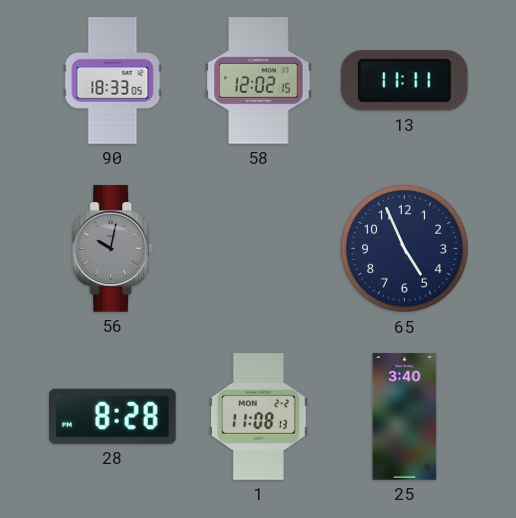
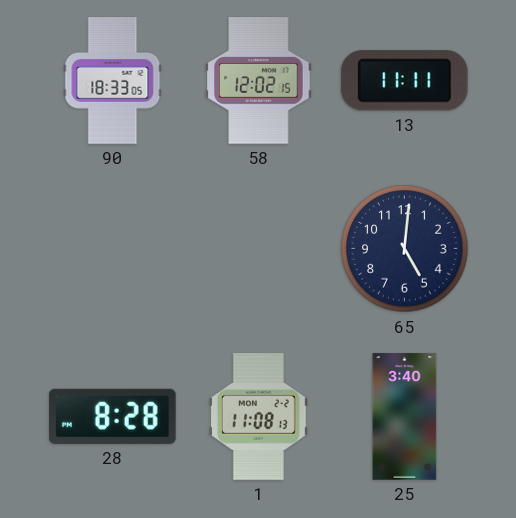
56: 10:02 -> none
65: 4:56 -> 5:01
